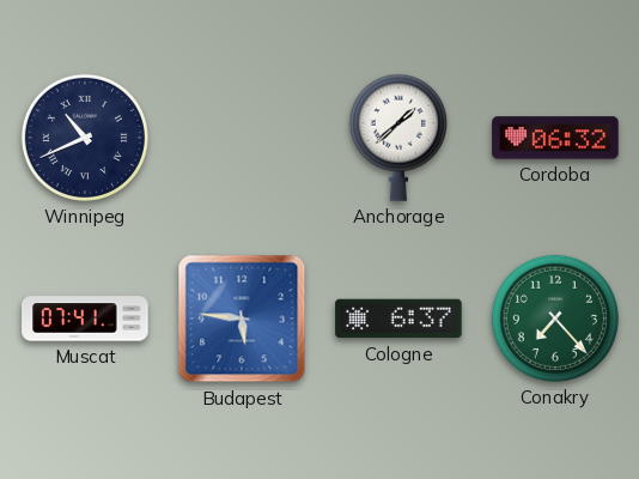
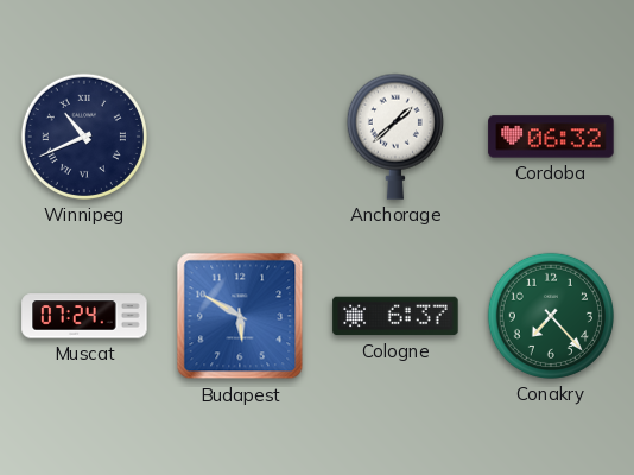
Muscat: 07:41 -> 07:24
Budapest: 5:46 -> 5:50
